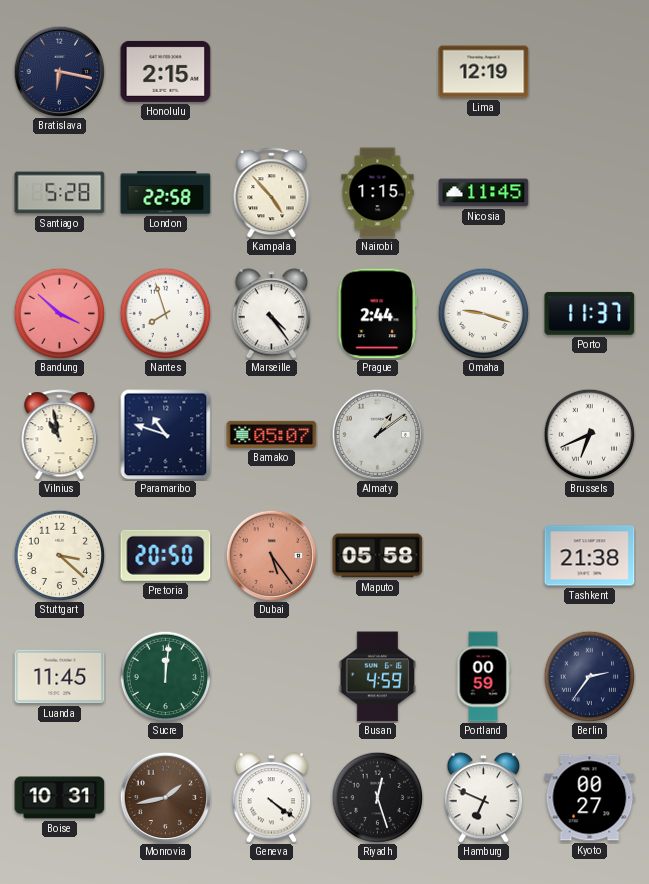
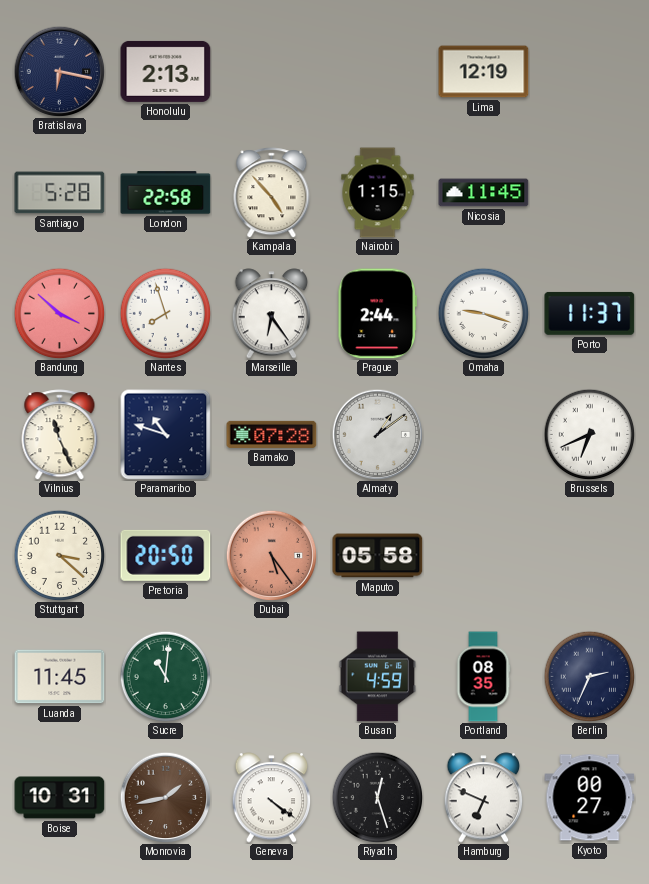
Honolulu: 2:15 -> 2:13
Marseille: 4:24 -> 6:24
Vilnius: 10:58 -> 11:26
Bamako: 05:07 -> 07:28
Tashkent: 21:38 -> none
Sucre: 12:01 -> 11:01
Portland: 00:59 -> 08:35
Berlin: 2:36 -> 2:34
